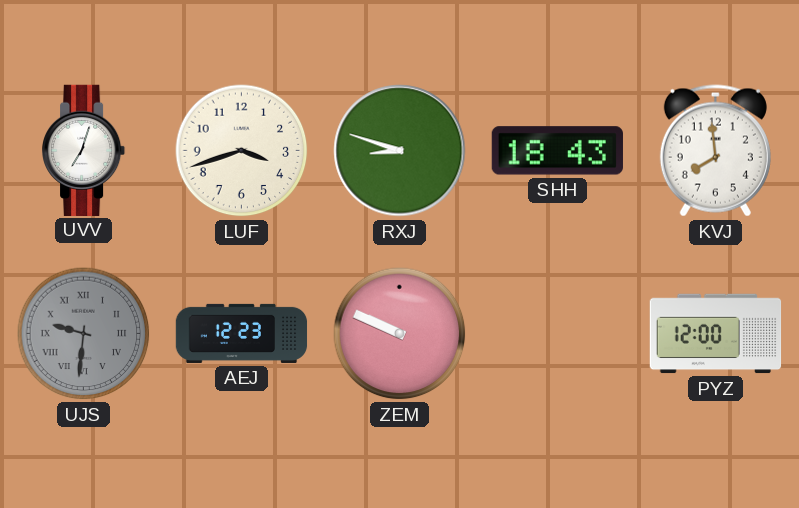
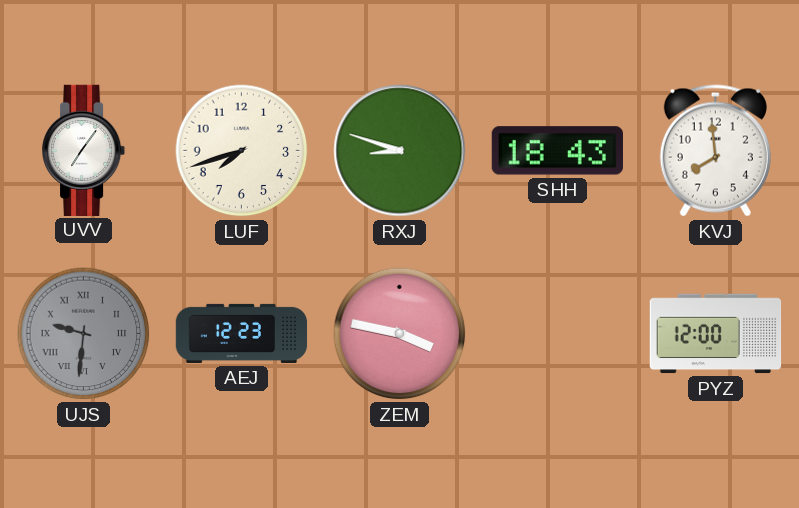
UVV: 7:03 -> 7:06
LUF: 3:42 -> 7:42
ZEM: 9:49 -> 3:47
